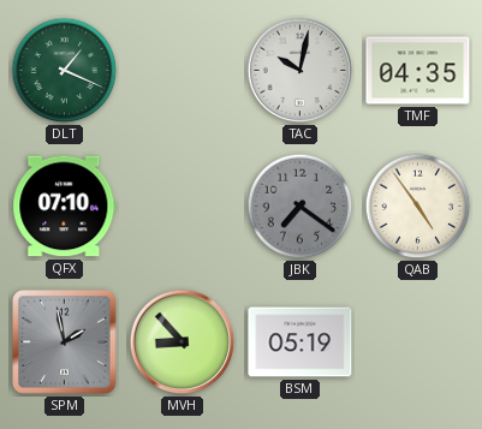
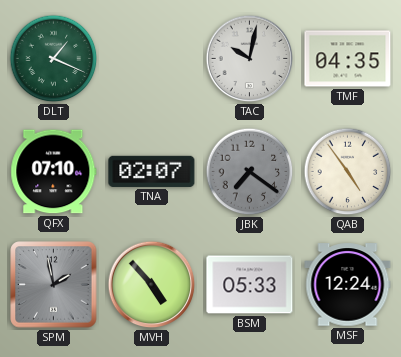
TNA: none -> 02:07
MVH: 8:53 -> 4:53
BSM: 05:19 -> 05:33
MSF: none -> 12:24
